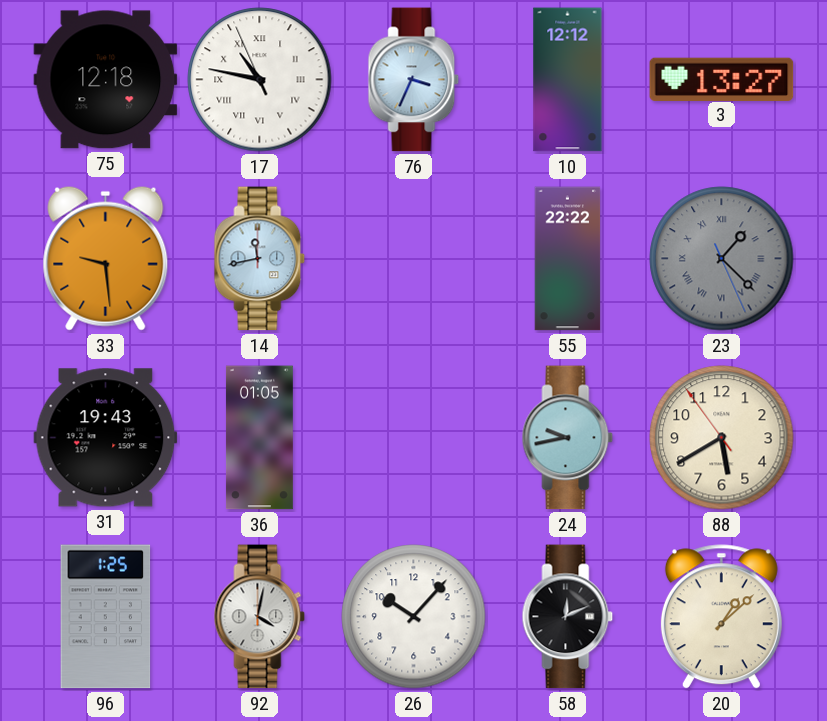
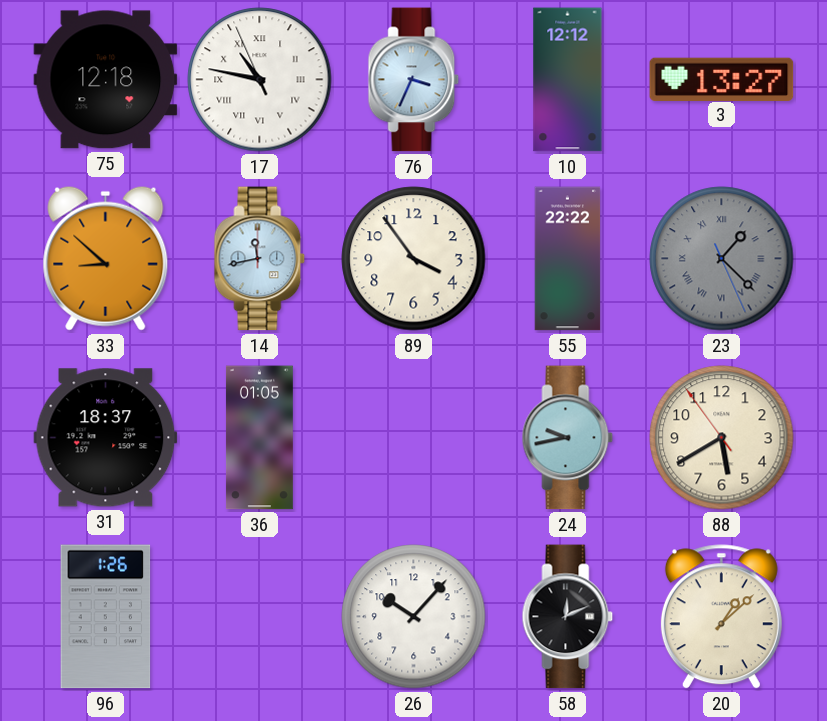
33: 9:29 -> 8:52
89: none -> 3:54
31: 19:43 -> 18:37
96: 1:25 -> 1:26
92: 4:02 -> none
